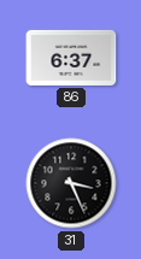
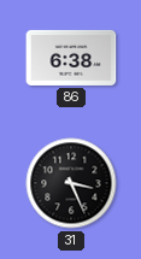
86: 6:37 -> 6:38
